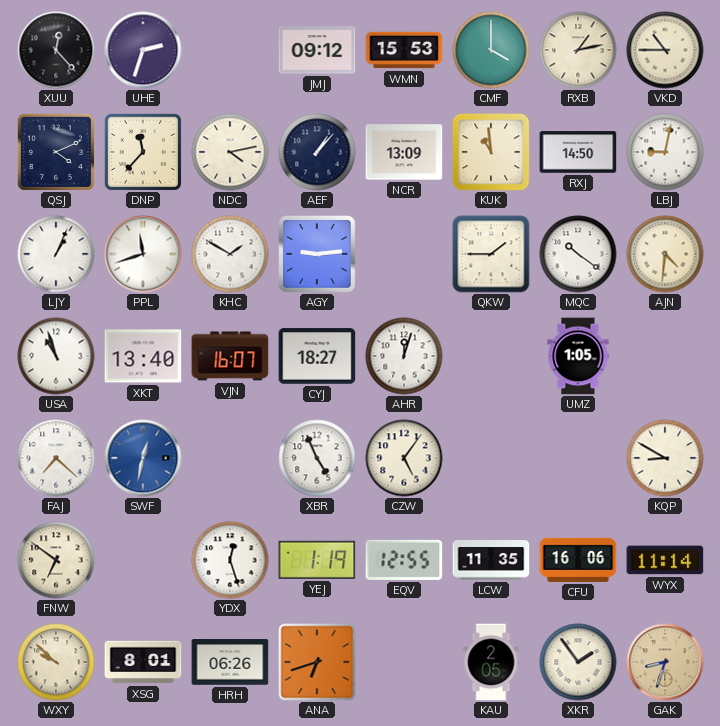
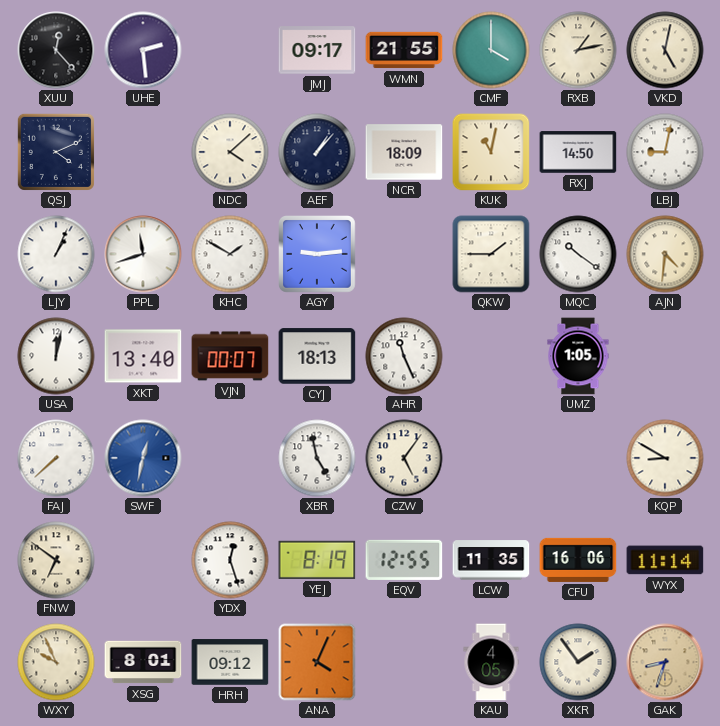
UHE: 2:33 -> 2:29
JMJ: 09:12 -> 09:17
WMN: 15:53 -> 21:55
VKD: 10:45 -> 5:02
DNP: 11:37 -> none
NDC: 4:13 -> 4:08
NCR: 13:09 -> 18:09
KUK: 10:59 -> 11:02
USA: 10:57 -> 12:02
VJN: 16:07 -> 00:07
CYJ: 18:27 -> 18:13
AHR: 12:03 -> 11:26
FAJ: 7:22 -> 7:38
XBR: 4:56 -> 4:58
YEJ: 1:19 -> 8:19
WXY: 9:52 -> 9:56
HRH: 06:26 -> 09:12
ANA: 6:42 -> 4:04
KAU: 2:05 -> 4:05
